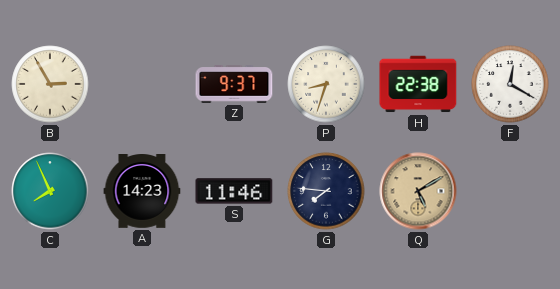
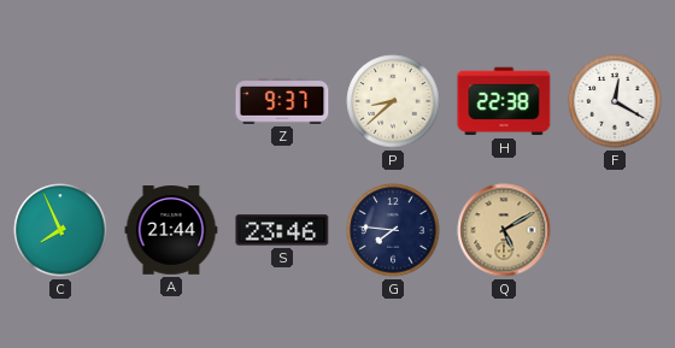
B: 2:55 -> none
P: 8:33 -> 8:38
A: 14:23 -> 21:44
S: 11:46 -> 23:46
